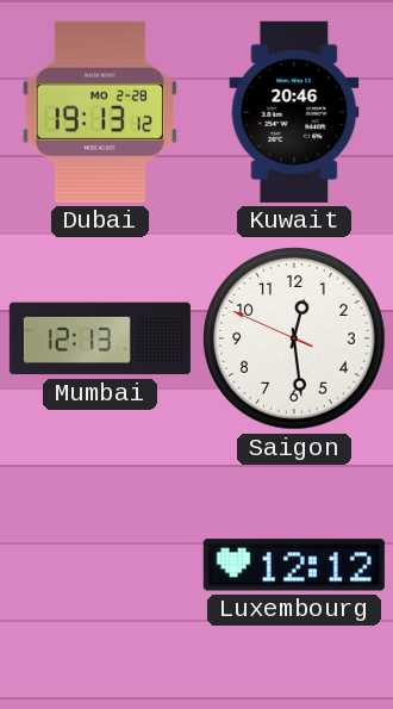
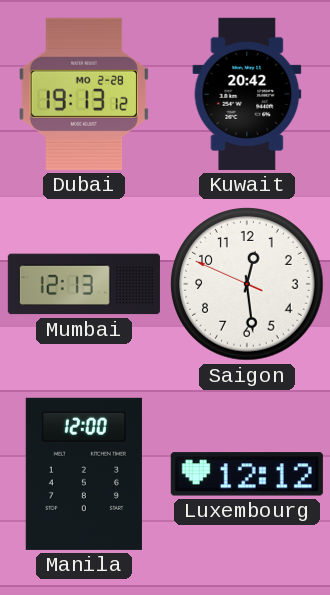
Kuwait: 20:46 -> 20:42
Manila: none -> 12:00
